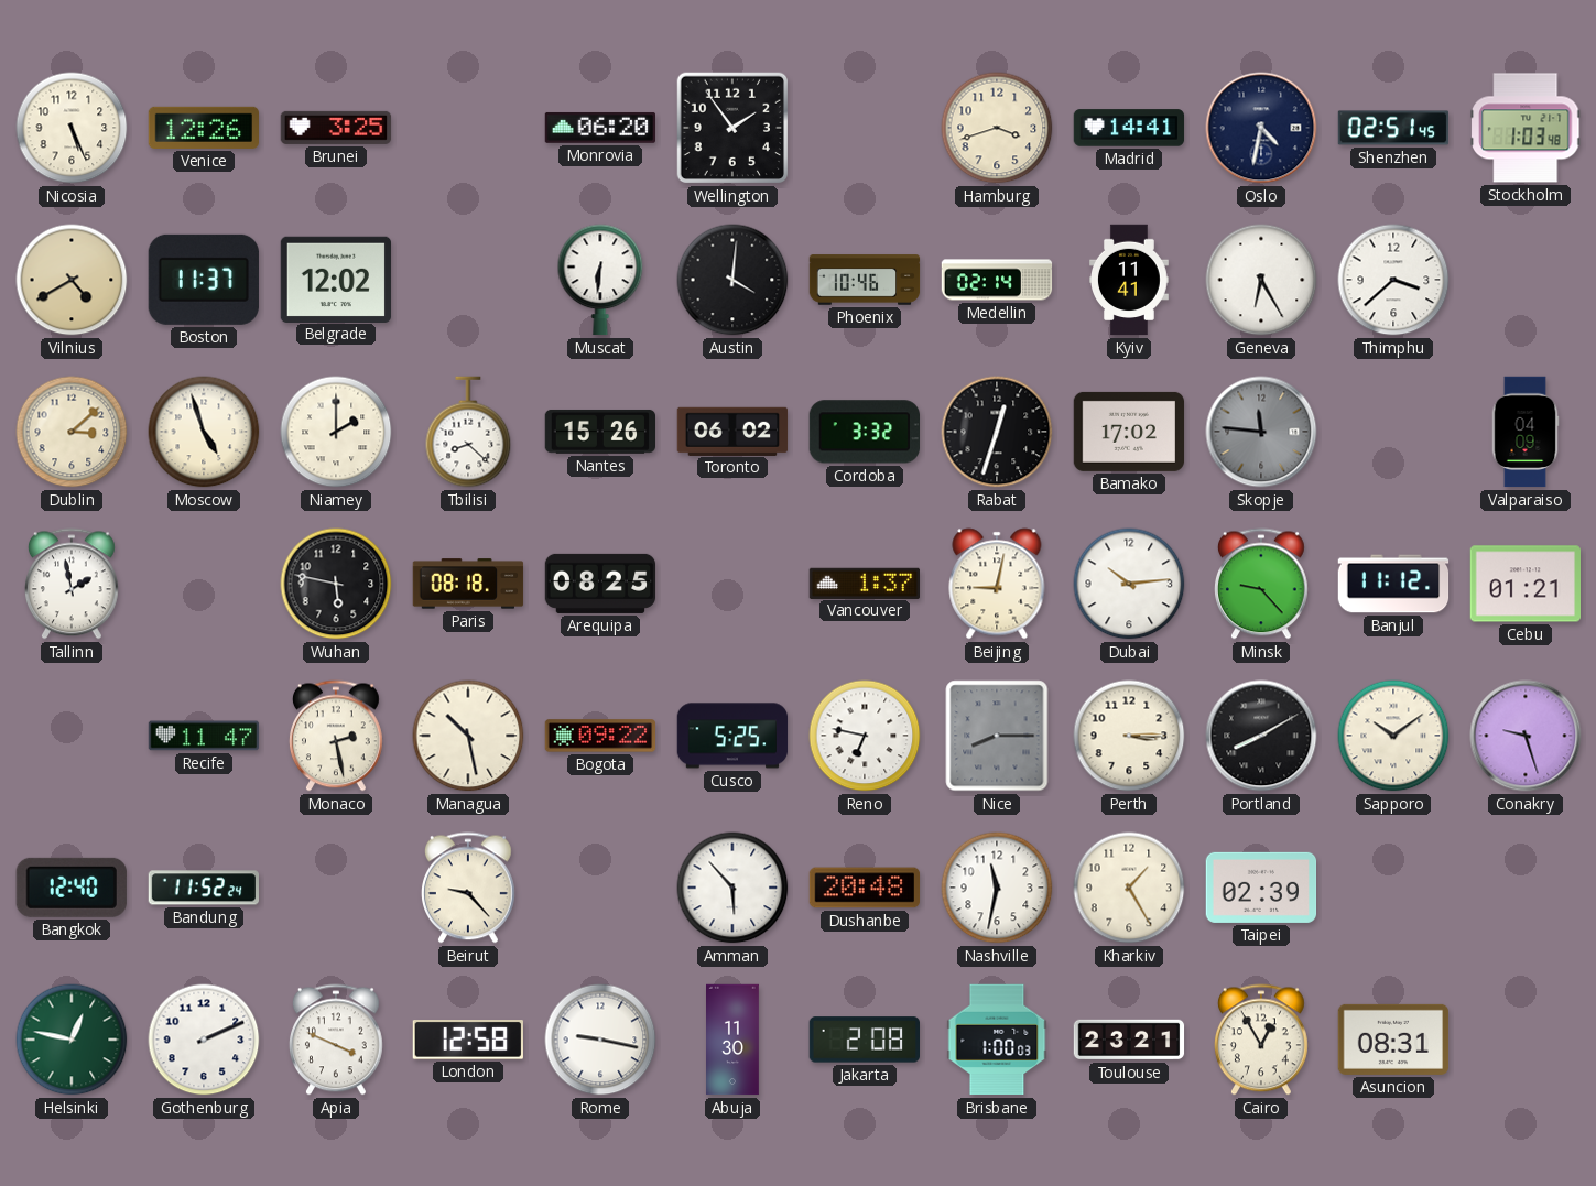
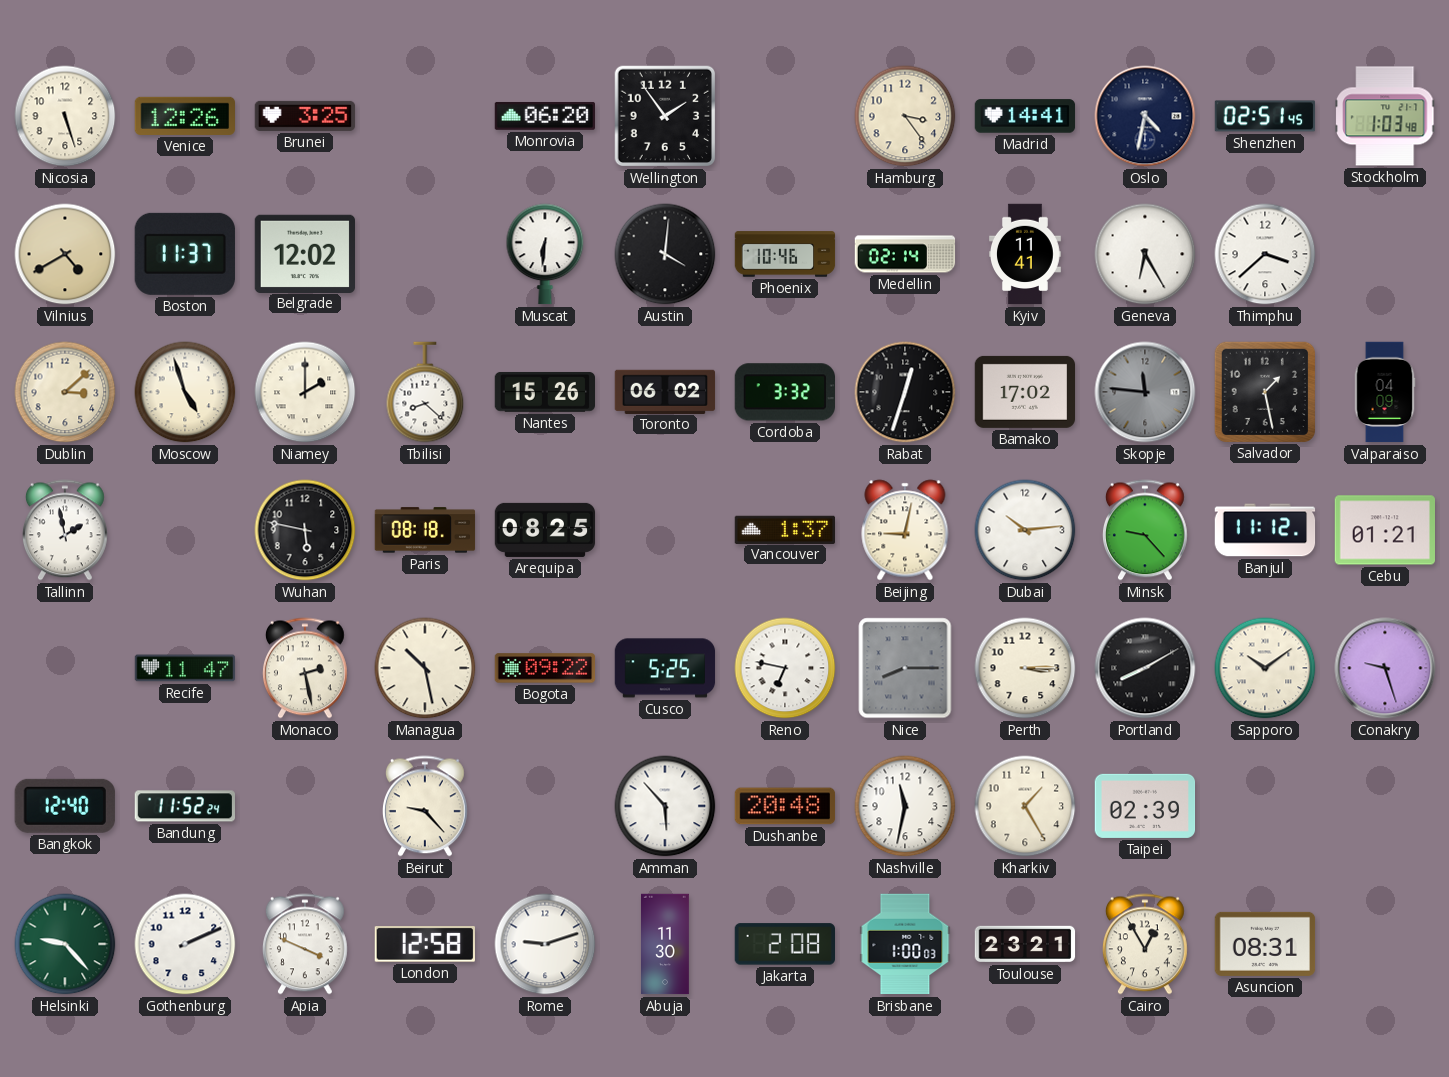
Nicosia: 5:26 -> 5:27
Hamburg: 3:42 -> 3:24
Salvador: none -> 1:28
Helsinki: 12:47 -> 9:23
Rome: 9:17 -> 9:12
